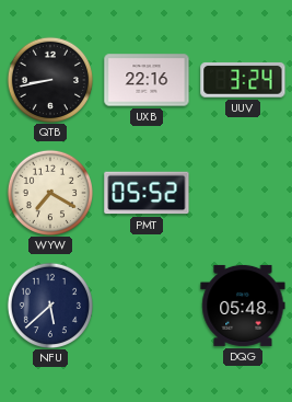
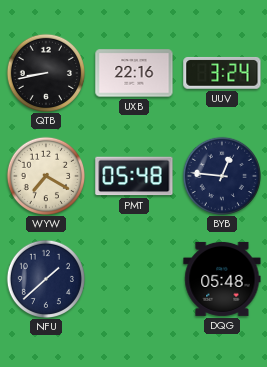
PMT: 05:52 -> 05:48
BYB: none -> 12:46
NFU: 5:38 -> 1:38
